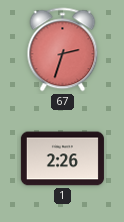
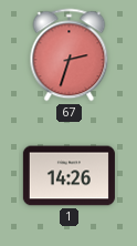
1: 2:26 -> 14:26
